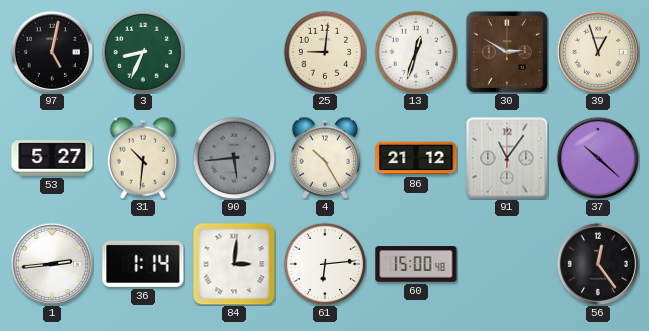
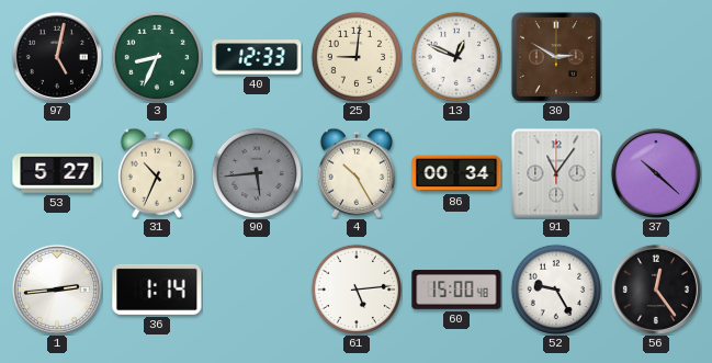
40: none -> 12:33
13: 12:33 -> 12:49
39: 12:57 -> none
31: 10:31 -> 10:34
86: 21:12 -> 00:34
84: 3:01 -> none
61: 6:14 -> 5:14
52: none -> 9:25
